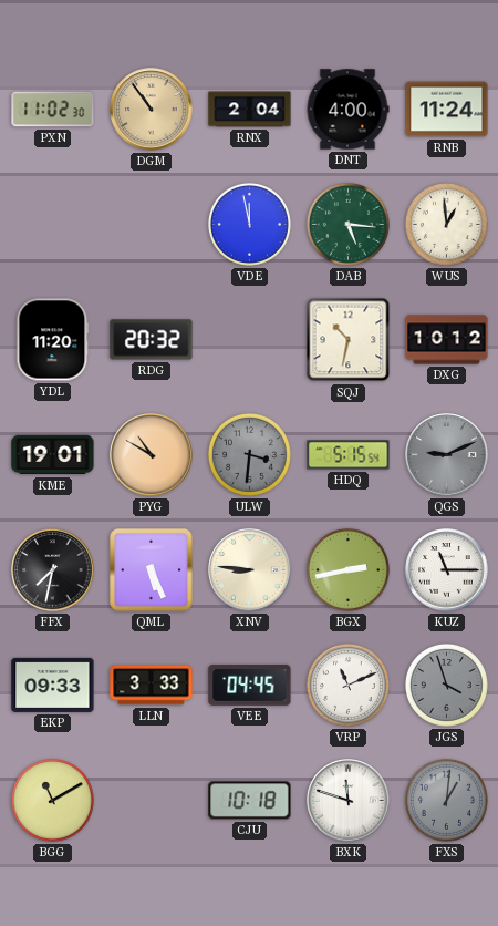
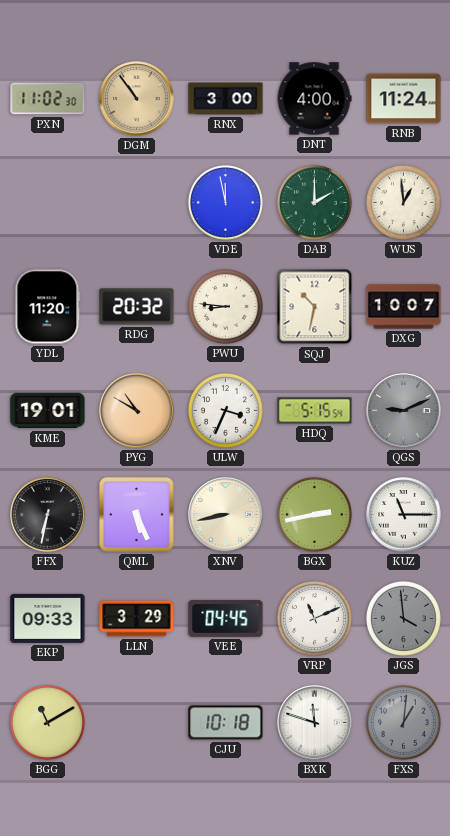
RNX: 2:04 -> 3:00
DAB: 5:16 -> 2:00
PWU: none -> 8:46
DXG: 10:12 -> 10:07
ULW: 3:31 -> 3:34
ULW dial: grey -> white
FFX: 7:32 -> 6:32
XNV: 8:46 -> 8:43
LLN: 3:33 -> 3:29
JGS: 3:57 -> 3:59
